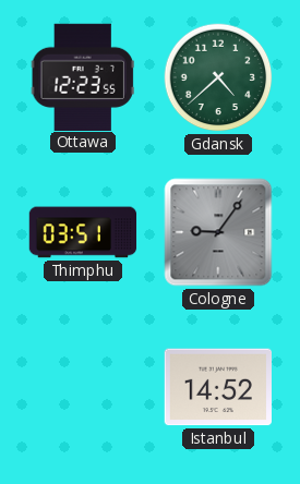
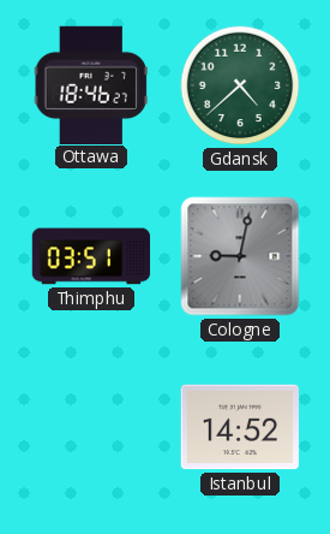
Ottawa: 12:23 -> 18:46
Cologne: 9:06 -> 9:02
